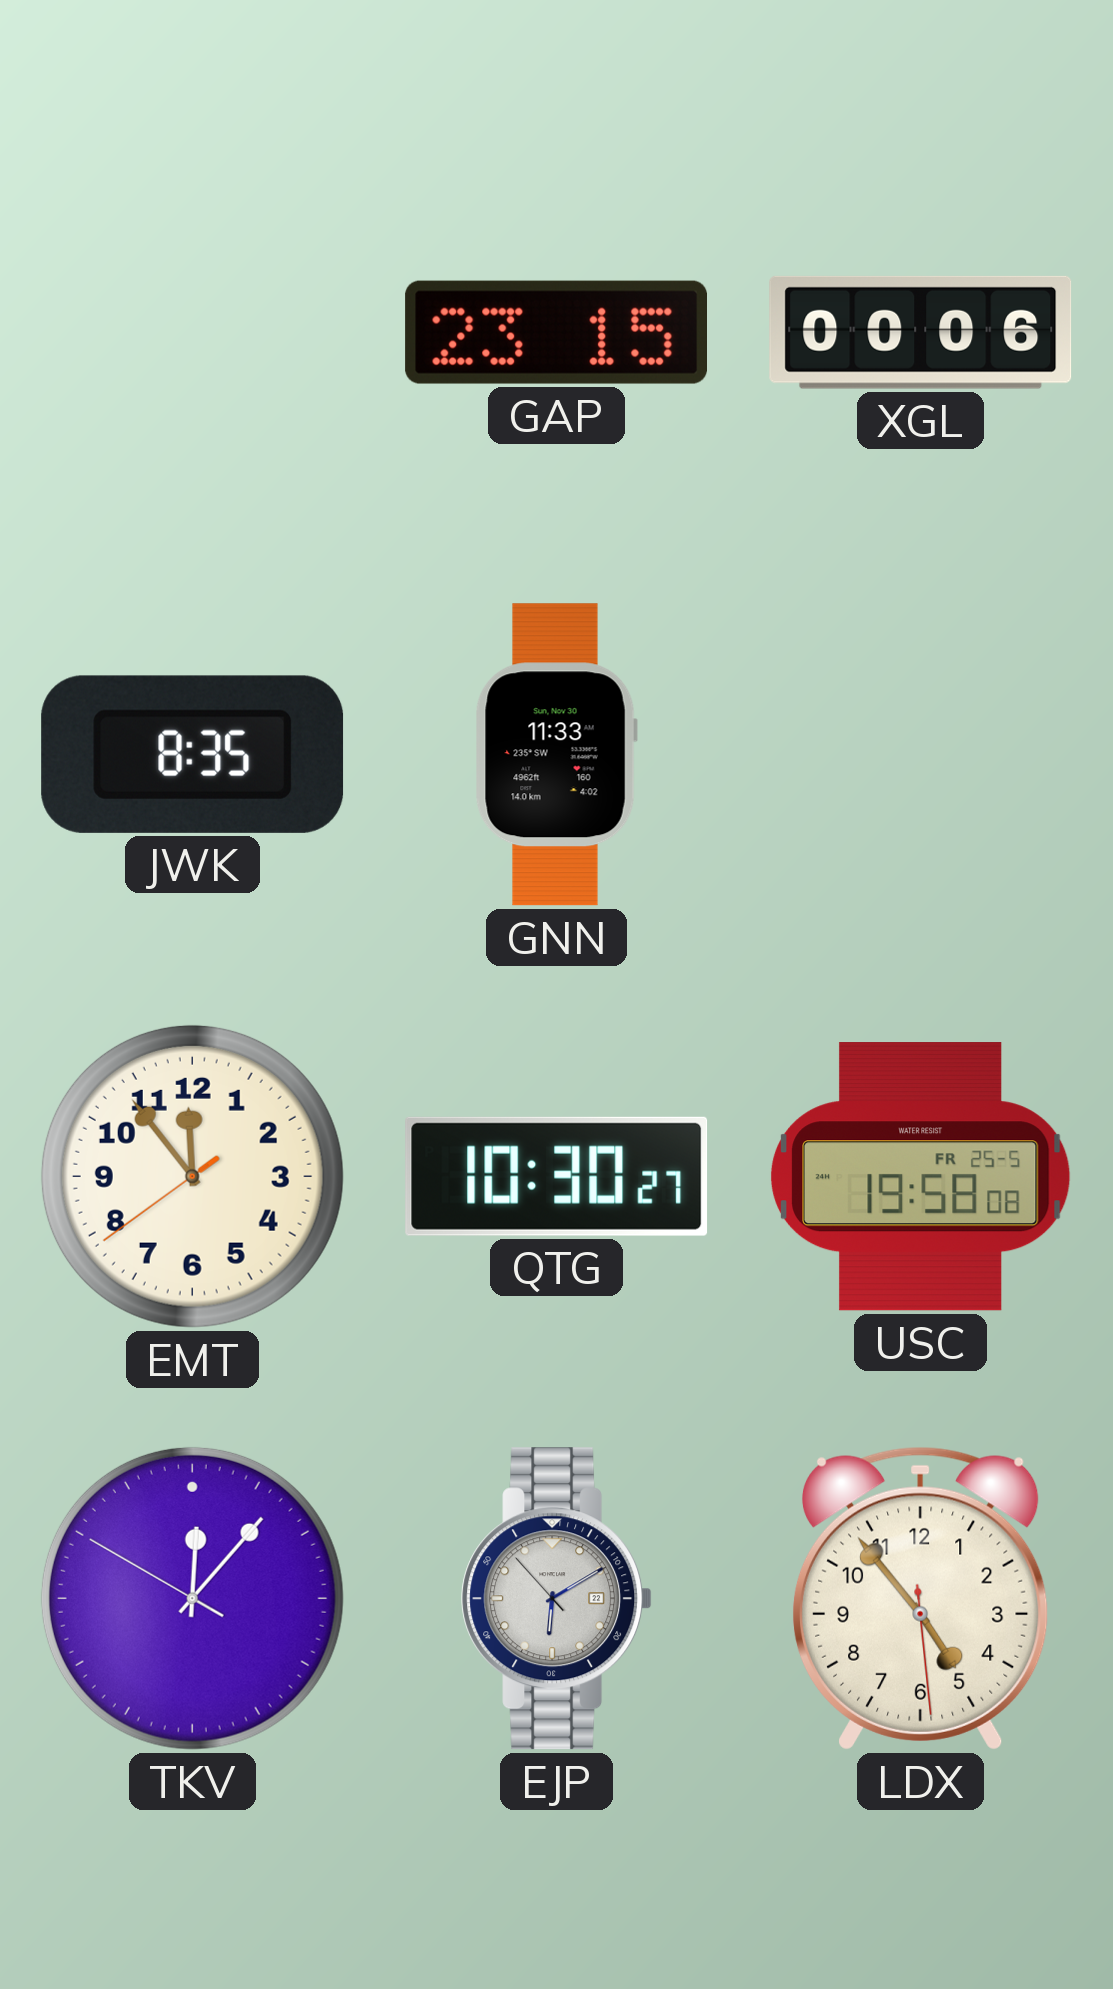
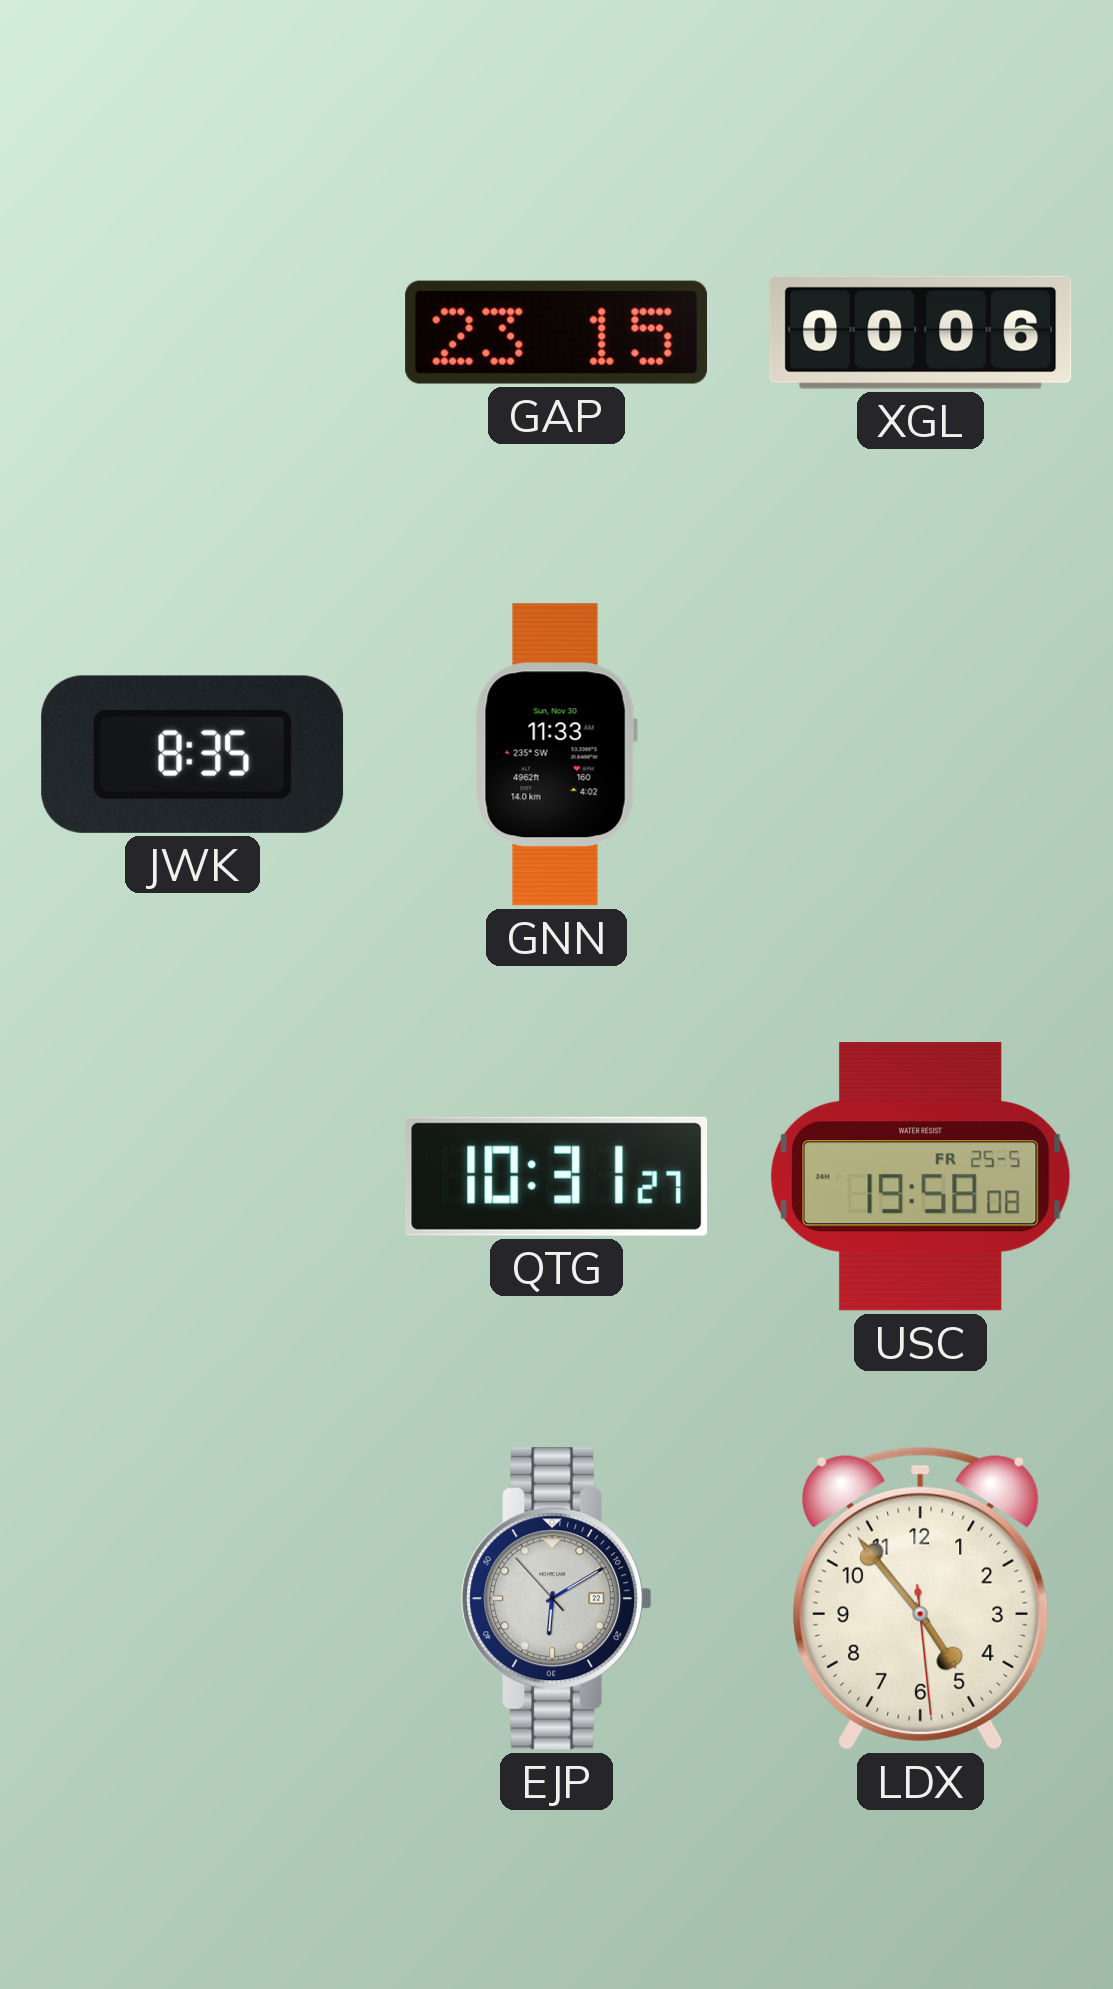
EMT: 11:53 -> none
QTG: 10:30 -> 10:31
TKV: 12:06 -> none
